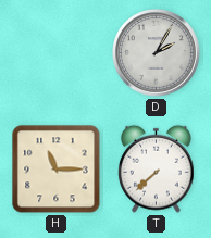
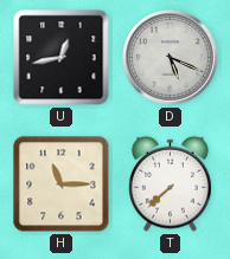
U: none -> 12:43
D: 2:05 -> 5:19
